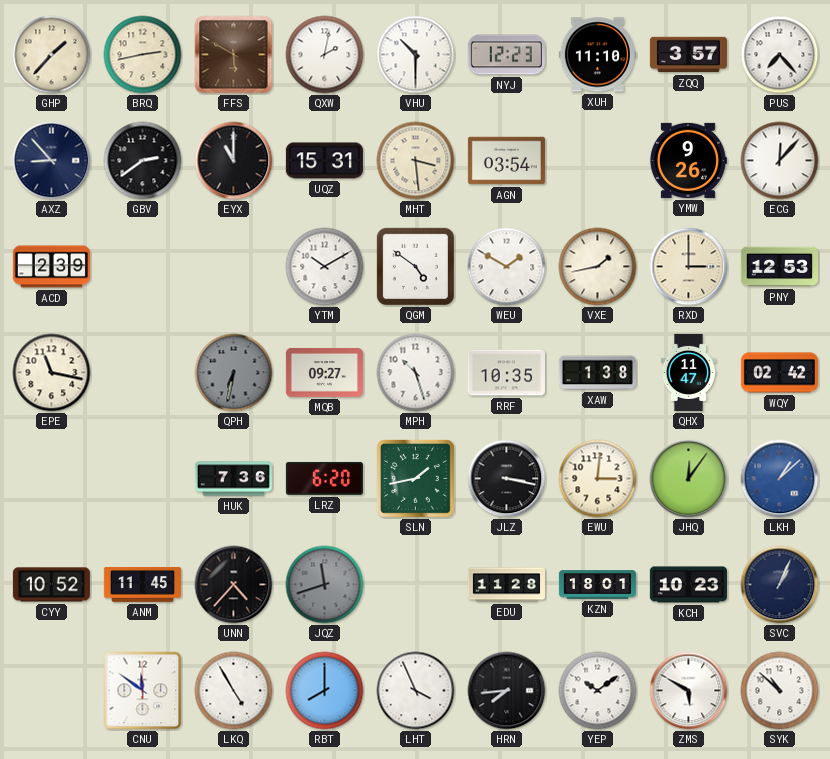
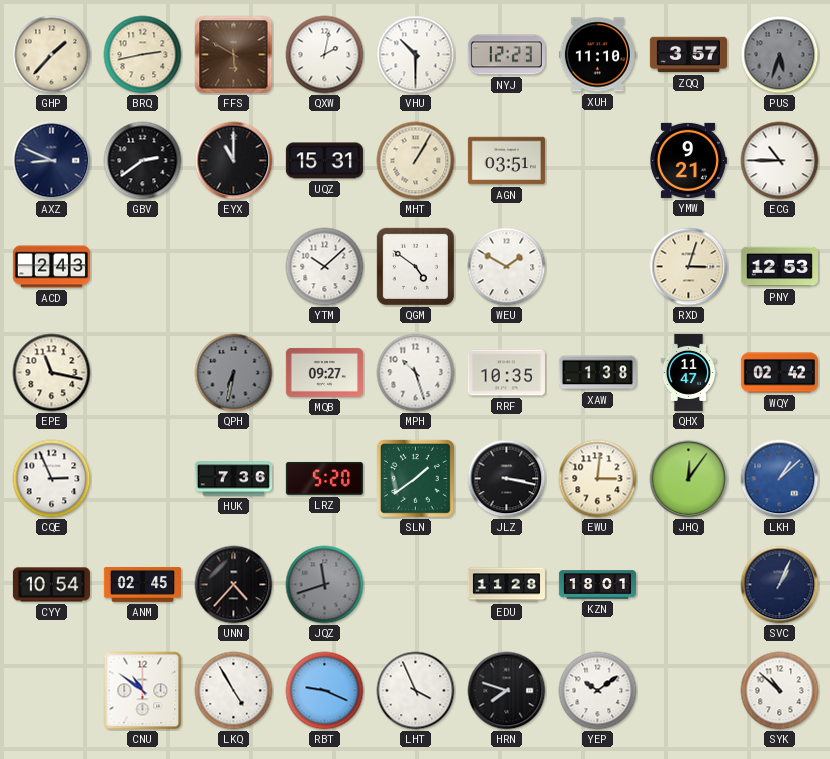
PUS: 7:23 -> 5:33
PUS dial: white -> grey
AXZ: 8:53 -> 8:49
MHT: 3:29 -> 1:05
AGN: 03:54 -> 03:51
YMW: 9:26 -> 9:21
ECG: 12:07 -> 10:45
ACD: 2:39 -> 2:43
YTM: 10:10 -> 10:08
VXE: 1:43 -> none
RXD: 3:00 -> 3:03
CQE: none -> 2:56
LRZ: 6:20 -> 5:20
SLN: 1:43 -> 1:39
CYY: 10:52 -> 10:54
ANM: 11:45 -> 02:45
KCH: 10:23 -> none
CNU: 11:51 -> 10:51
RBT: 8:00 -> 9:19
HRN: 7:44 -> 7:48
ZMS: 5:50 -> none
